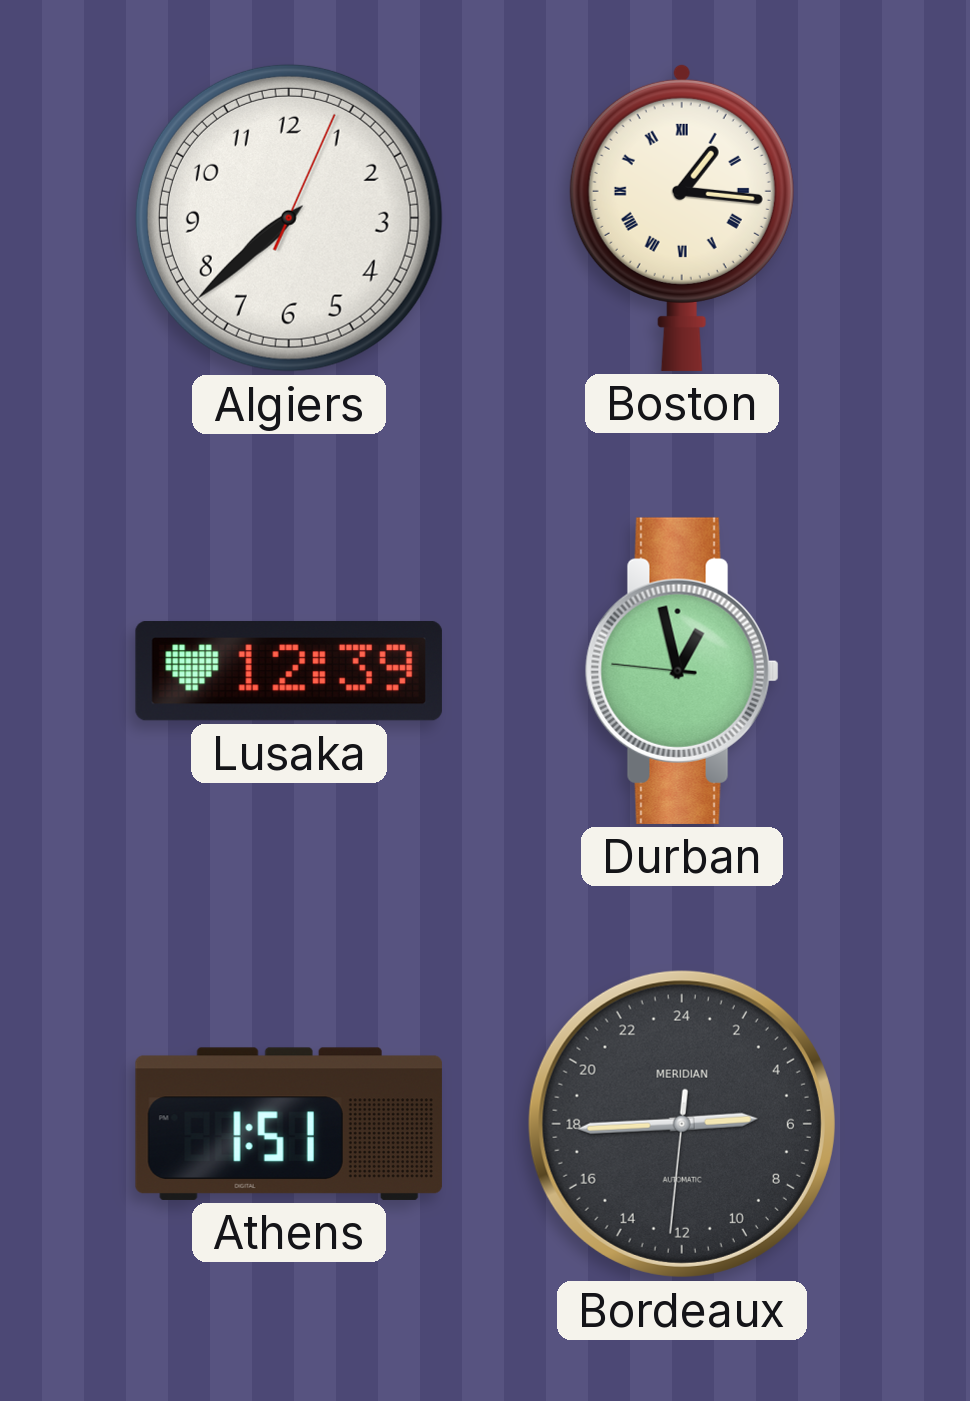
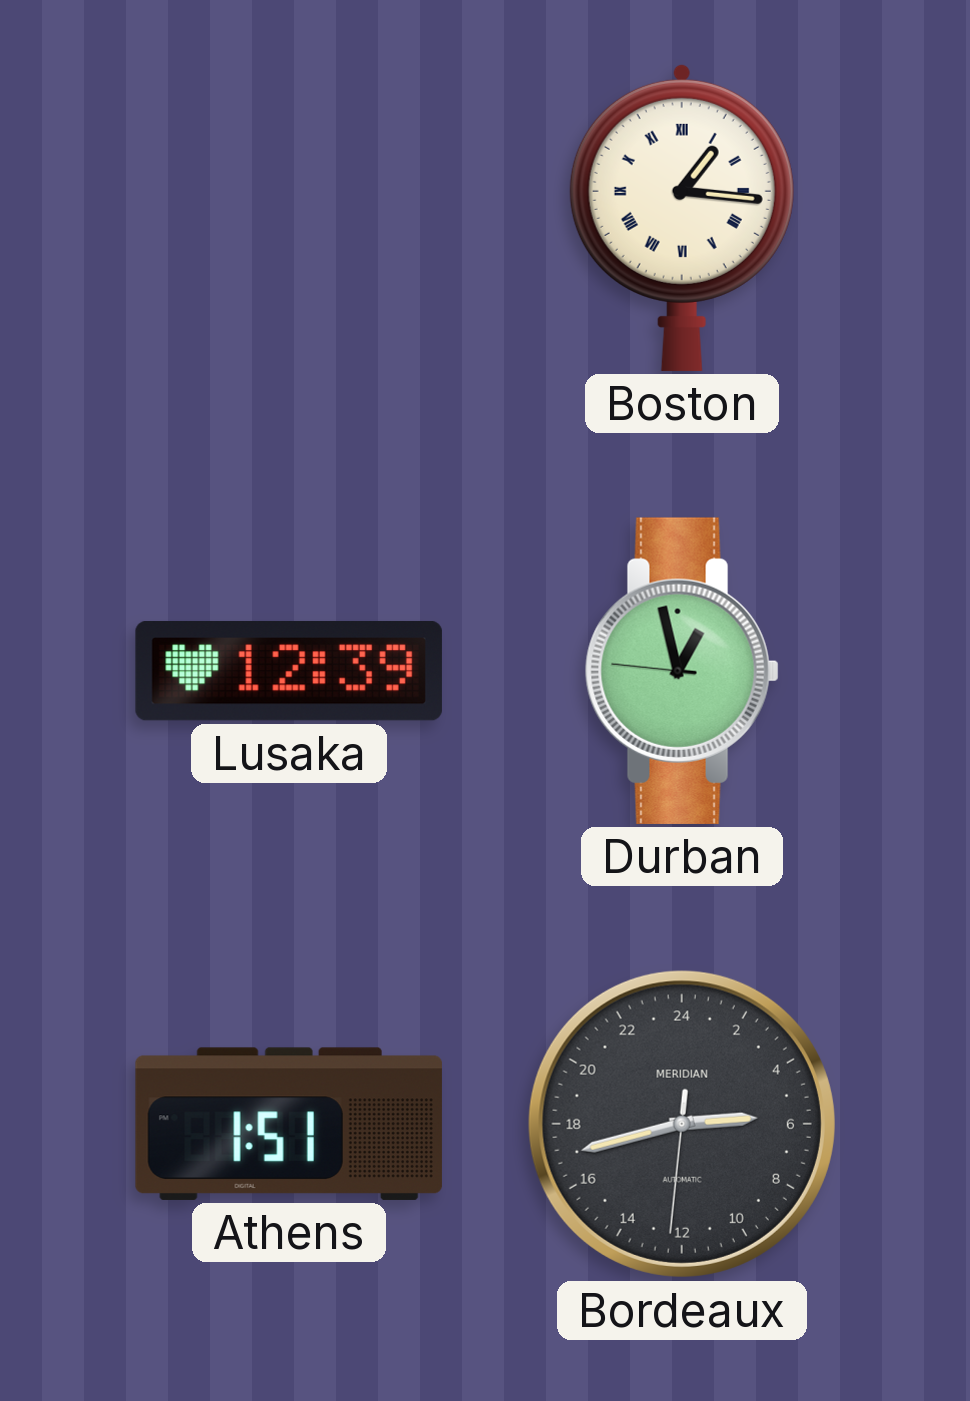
Algiers: 7:38 -> none
Bordeaux: 5:44 -> 5:42
